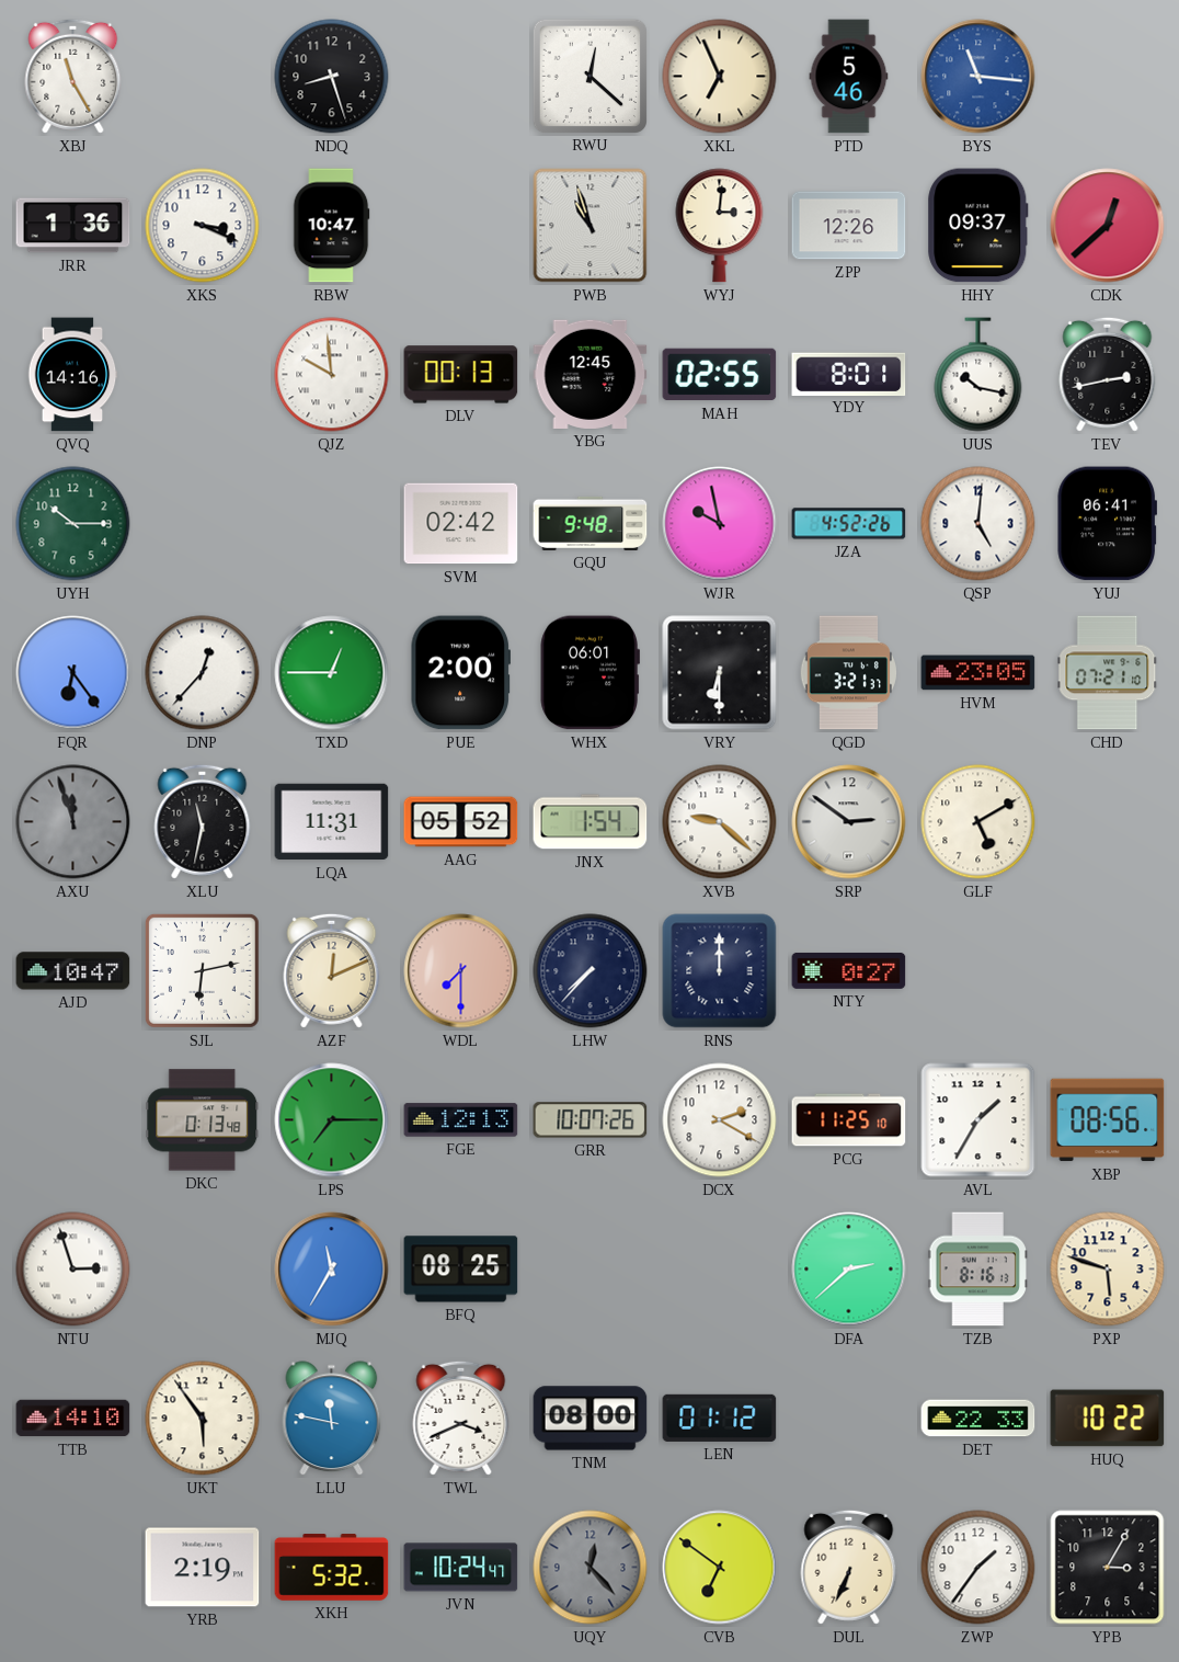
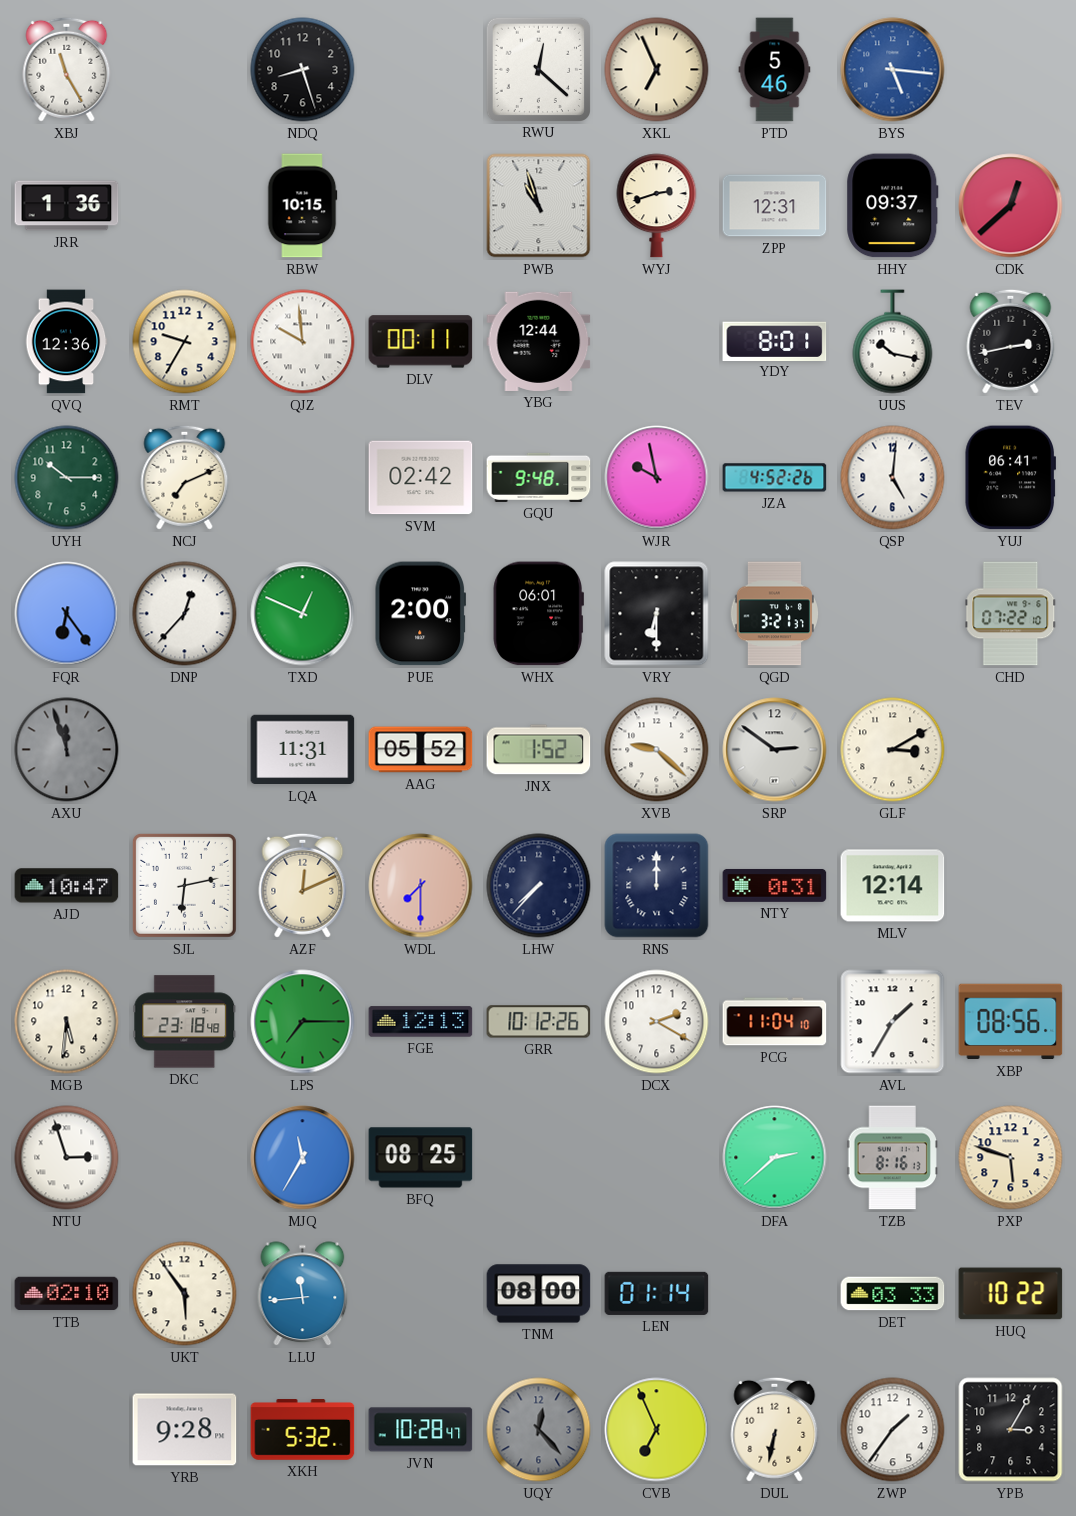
BYS: 11:16 -> 5:16
XKS: 3:19 -> none
RBW: 10:47 -> 10:15
WYJ: 3:01 -> 2:42
ZPP: 12:26 -> 12:31
QVQ: 14:16 -> 12:36
RMT: none -> 9:35
DLV: 00:13 -> 00:11
YBG: 12:45 -> 12:44
MAH: 02:55 -> none
NCJ: none -> 7:11
TXD: 12:45 -> 12:49
HVM: 23:05 -> none
CHD: 07:21 -> 07:22
XLU: 11:32 -> none
JNX: 1:54 -> 1:52
GLF: 5:10 -> 3:10
NTY: 0:27 -> 0:31
MLV: none -> 12:14
MGB: none -> 5:31
DKC: 0:13 -> 23:18
GRR: 10:07 -> 10:12
PCG: 11:25 -> 11:04
TTB: 14:10 -> 02:10
LLU: 11:47 -> 11:44
TWL: 3:41 -> none
LEN: 01:12 -> 01:14
DET: 22:33 -> 03:33
YRB: 2:19 -> 9:28
JVN: 10:24 -> 10:28
CVB: 6:51 -> 6:56
DUL: 6:34 -> 6:32
